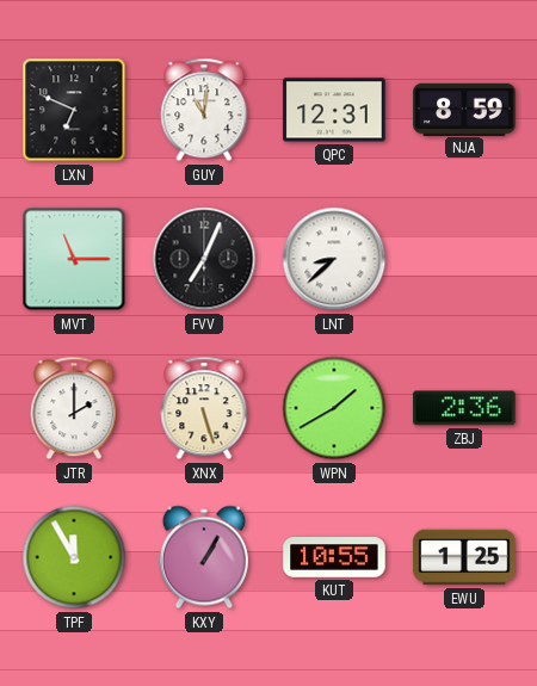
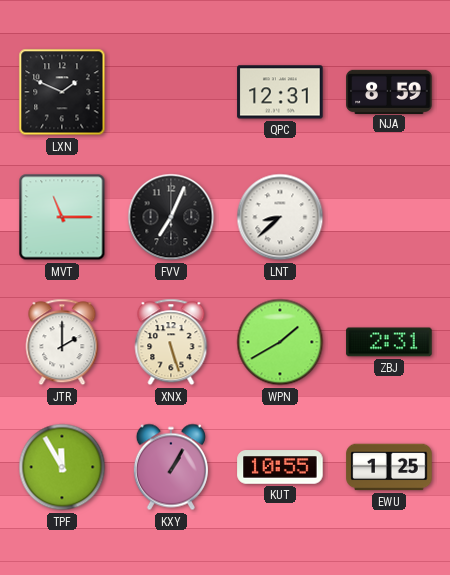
LXN: 6:49 -> 1:49
GUY: 11:01 -> none
ZBJ: 2:36 -> 2:31
